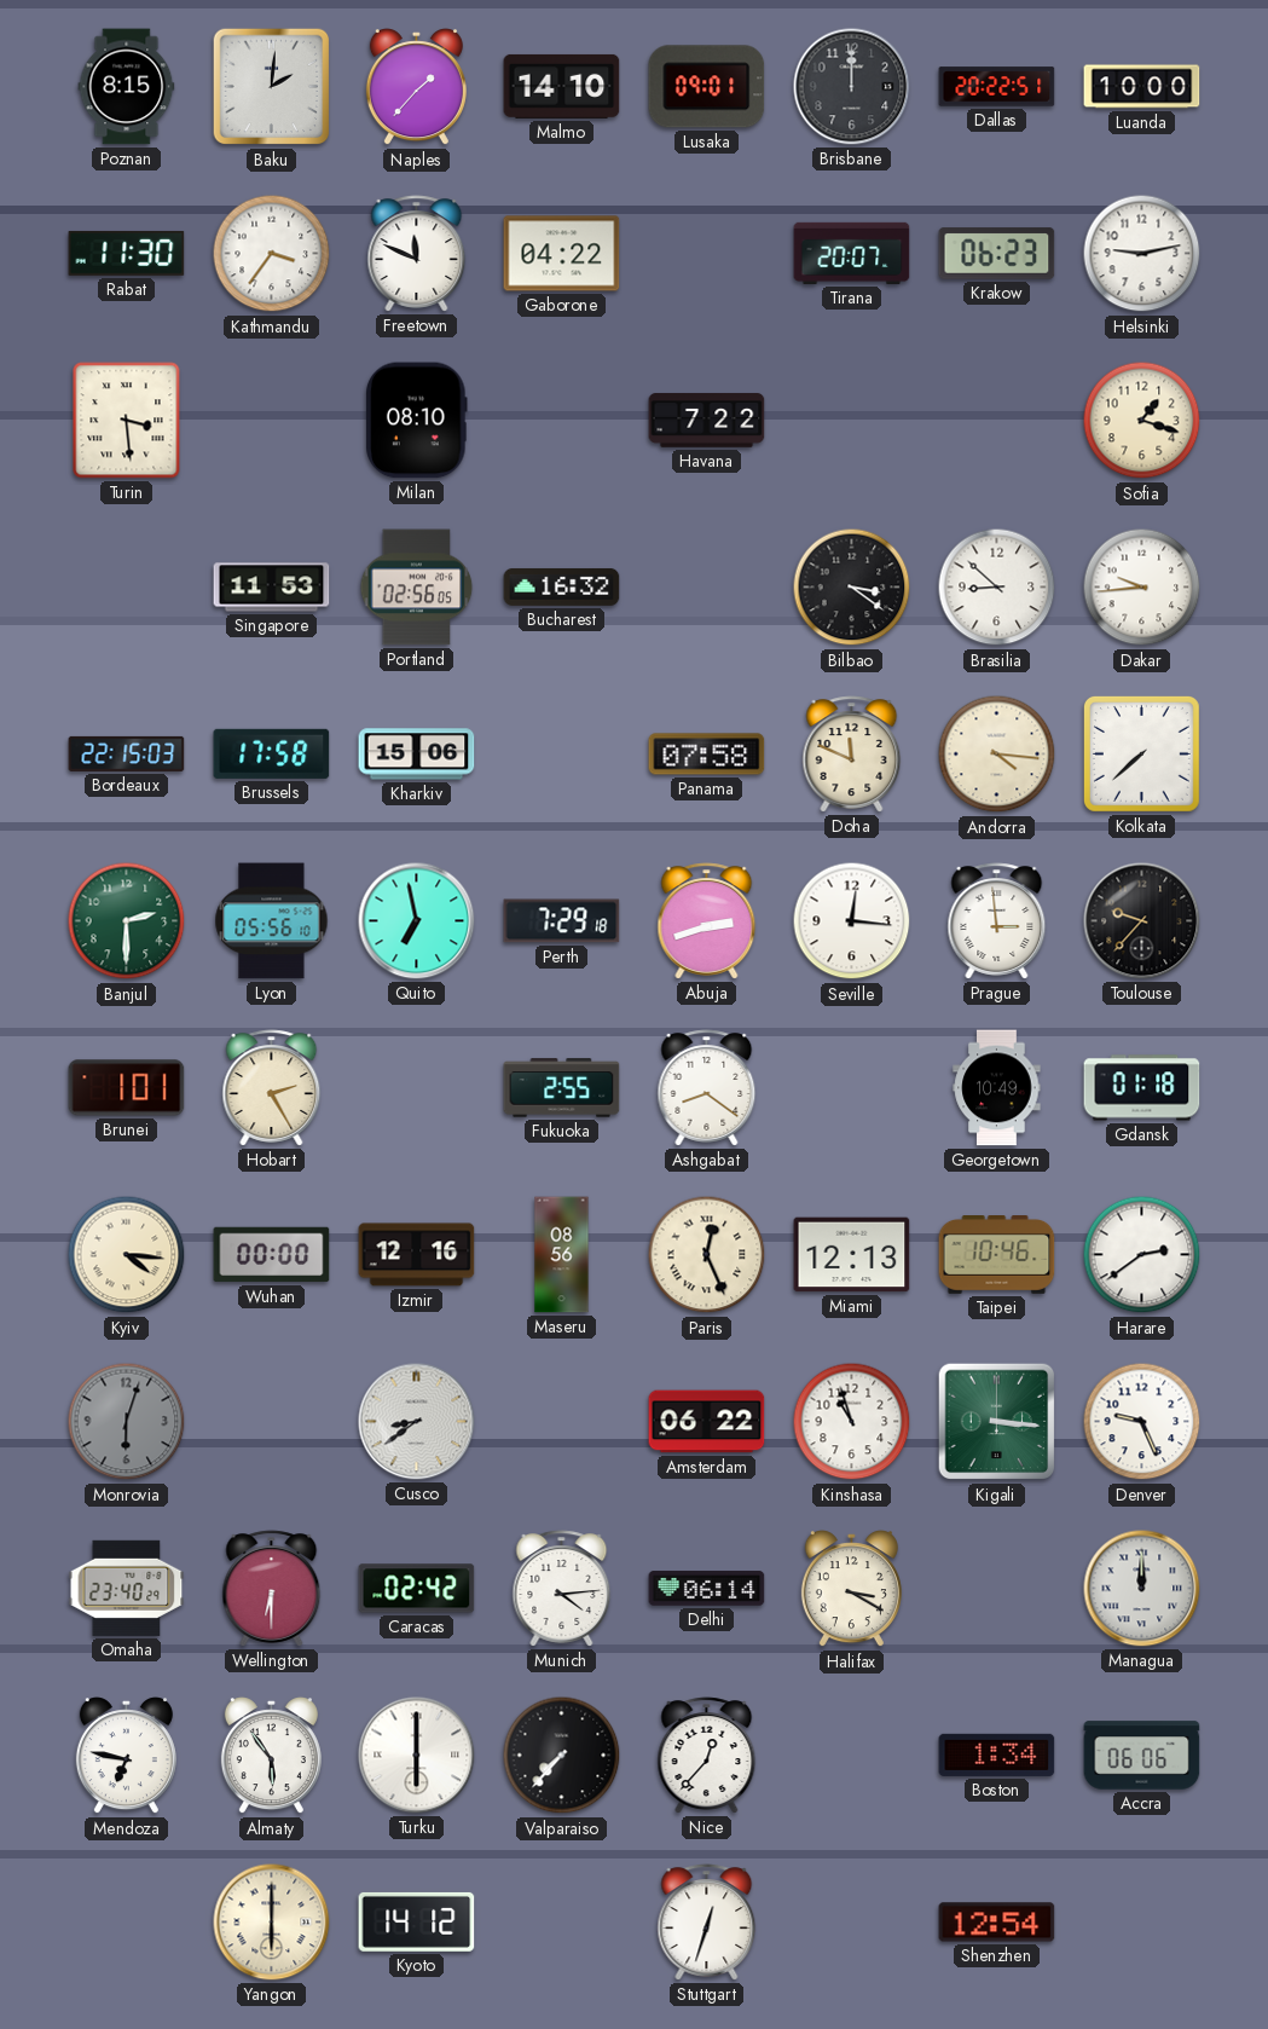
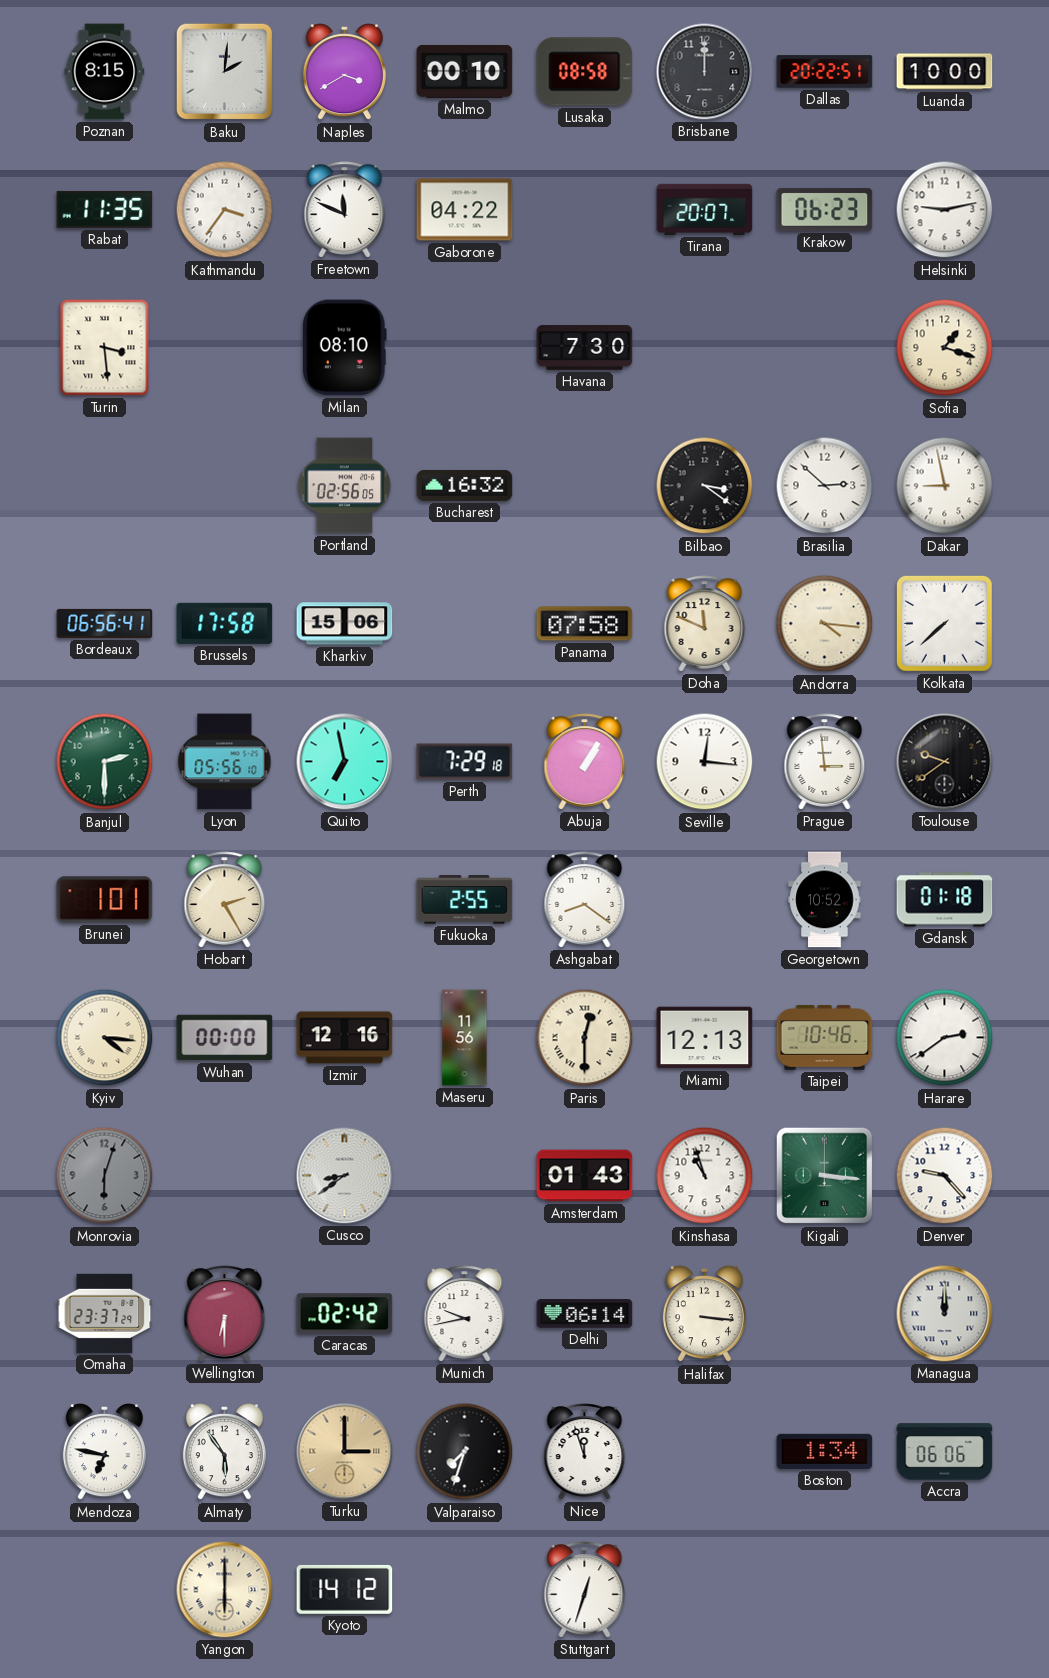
Naples: 1:37 -> 3:40
Malmo: 14:10 -> 00:10
Lusaka: 09:01 -> 08:58
Rabat: 11:30 -> 11:35
Havana: 7:22 -> 7:30
Singapore: 11:53 -> none
Brasilia: 8:52 -> 2:52
Dakar: 9:44 -> 8:58
Bordeaux: 22:15 -> 06:56
Abuja: 2:42 -> 1:05
Toulouse: 9:37 -> 9:39
Georgetown: 10:49 -> 10:52
Maseru: 08:56 -> 11:56
Paris: 12:26 -> 12:30
Amsterdam: 06:22 -> 01:43
Denver: 9:26 -> 9:23
Omaha: 23:40 -> 23:37
Munich: 4:14 -> 9:43
Halifax: 3:20 -> 3:16
Turku: 6:00 -> 3:00
Turku dial: white -> champagne
Valparaiso: 7:37 -> 7:33
Nice: 12:37 -> 11:57
Shenzhen: 12:54 -> none
